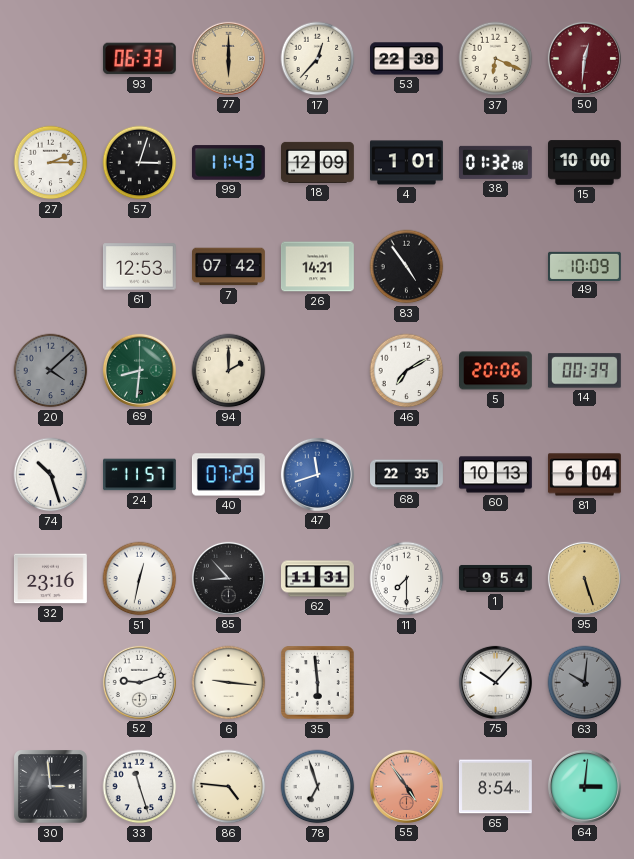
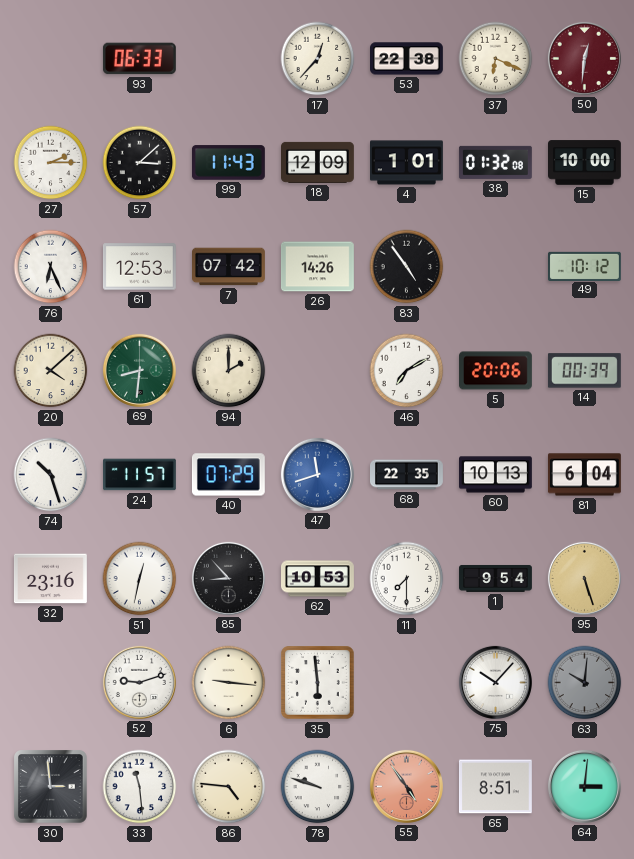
77: 6:00 -> none
57: 3:03 -> 3:08
76: none -> 6:26
26: 14:21 -> 14:26
49: 10:09 -> 10:12
20 dial: grey -> cream
62: 11:31 -> 10:53
33: 11:27 -> 11:29
78: 6:57 -> 9:48
65: 8:54 -> 8:51
